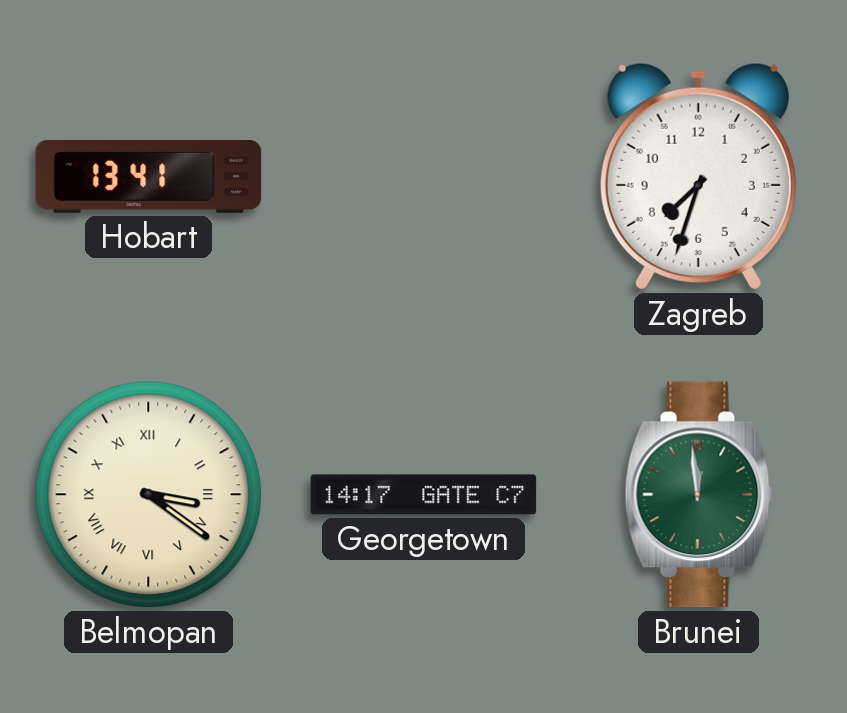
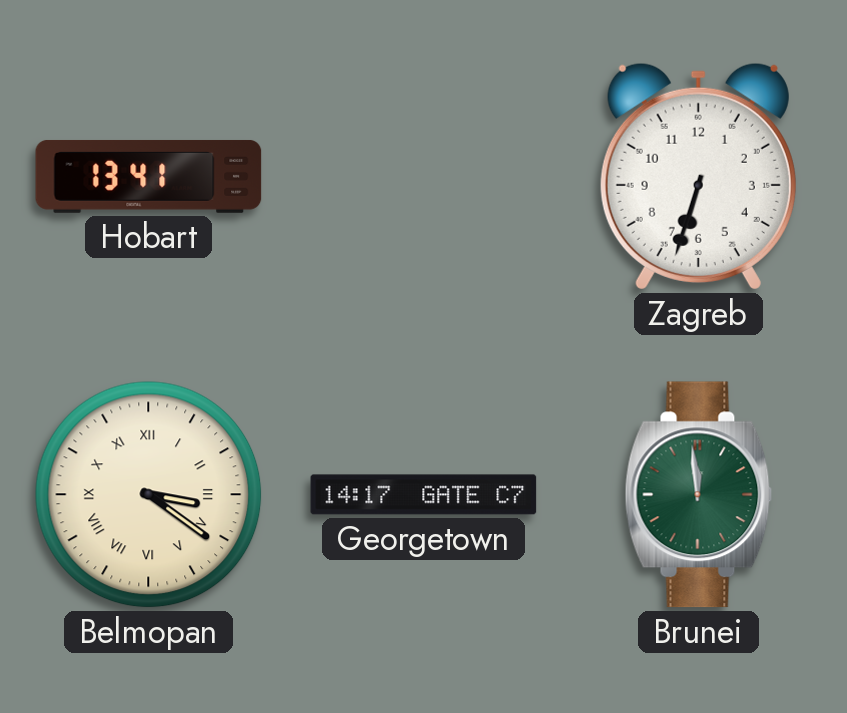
Zagreb: 7:33 -> 6:33
